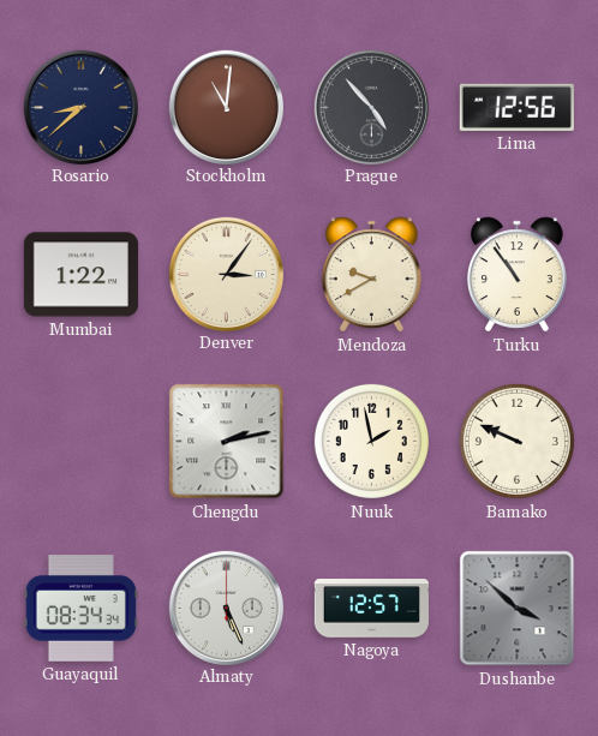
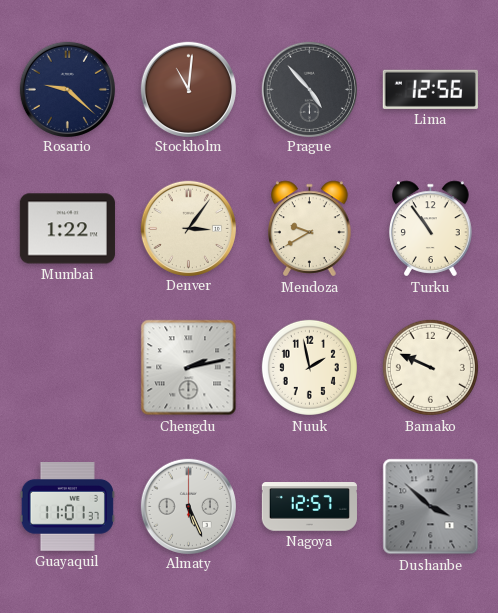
Rosario: 8:38 -> 9:22
Guayaquil: 08:34 -> 11:01
